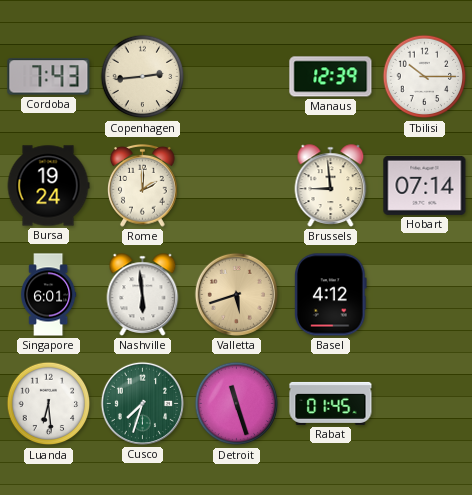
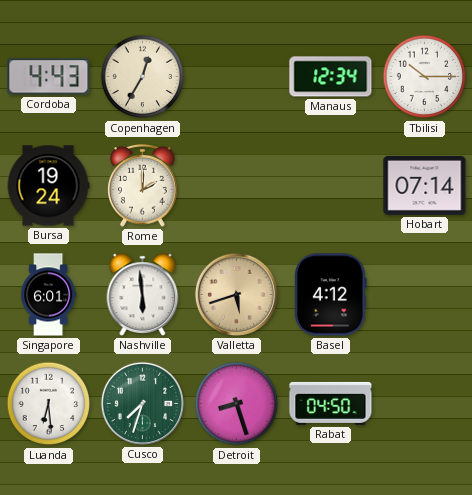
Cordoba: 7:43 -> 4:43
Copenhagen: 2:44 -> 12:35
Manaus: 12:39 -> 12:34
Brussels: 8:59 -> none
Detroit: 11:27 -> 8:27
Rabat: 01:45 -> 04:50
